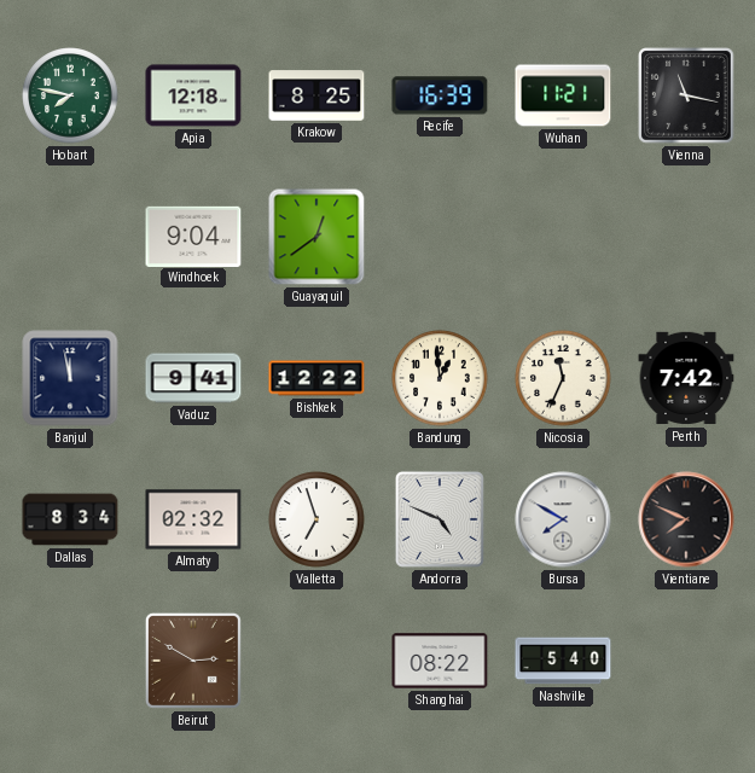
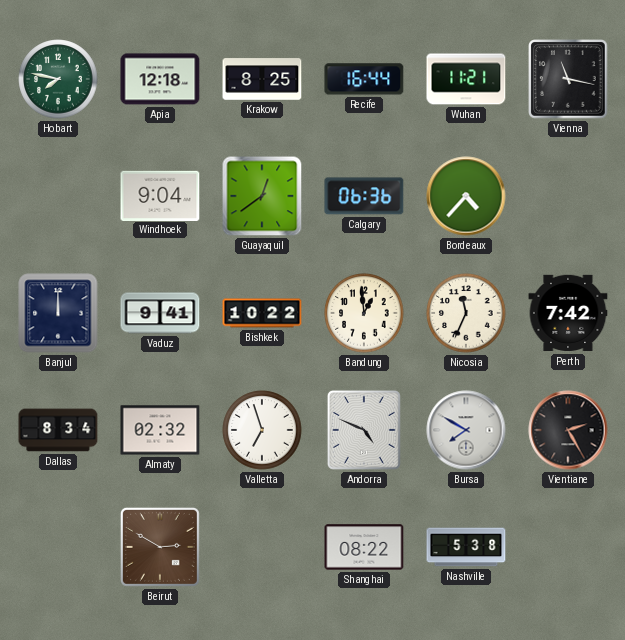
Recife: 16:39 -> 16:44
Calgary: none -> 06:36
Bordeaux: none -> 4:37
Banjul: 11:58 -> 12:00
Bishkek: 12:22 -> 10:22
Vientiane: 7:49 -> 2:25
Nashville: 5:40 -> 5:38
